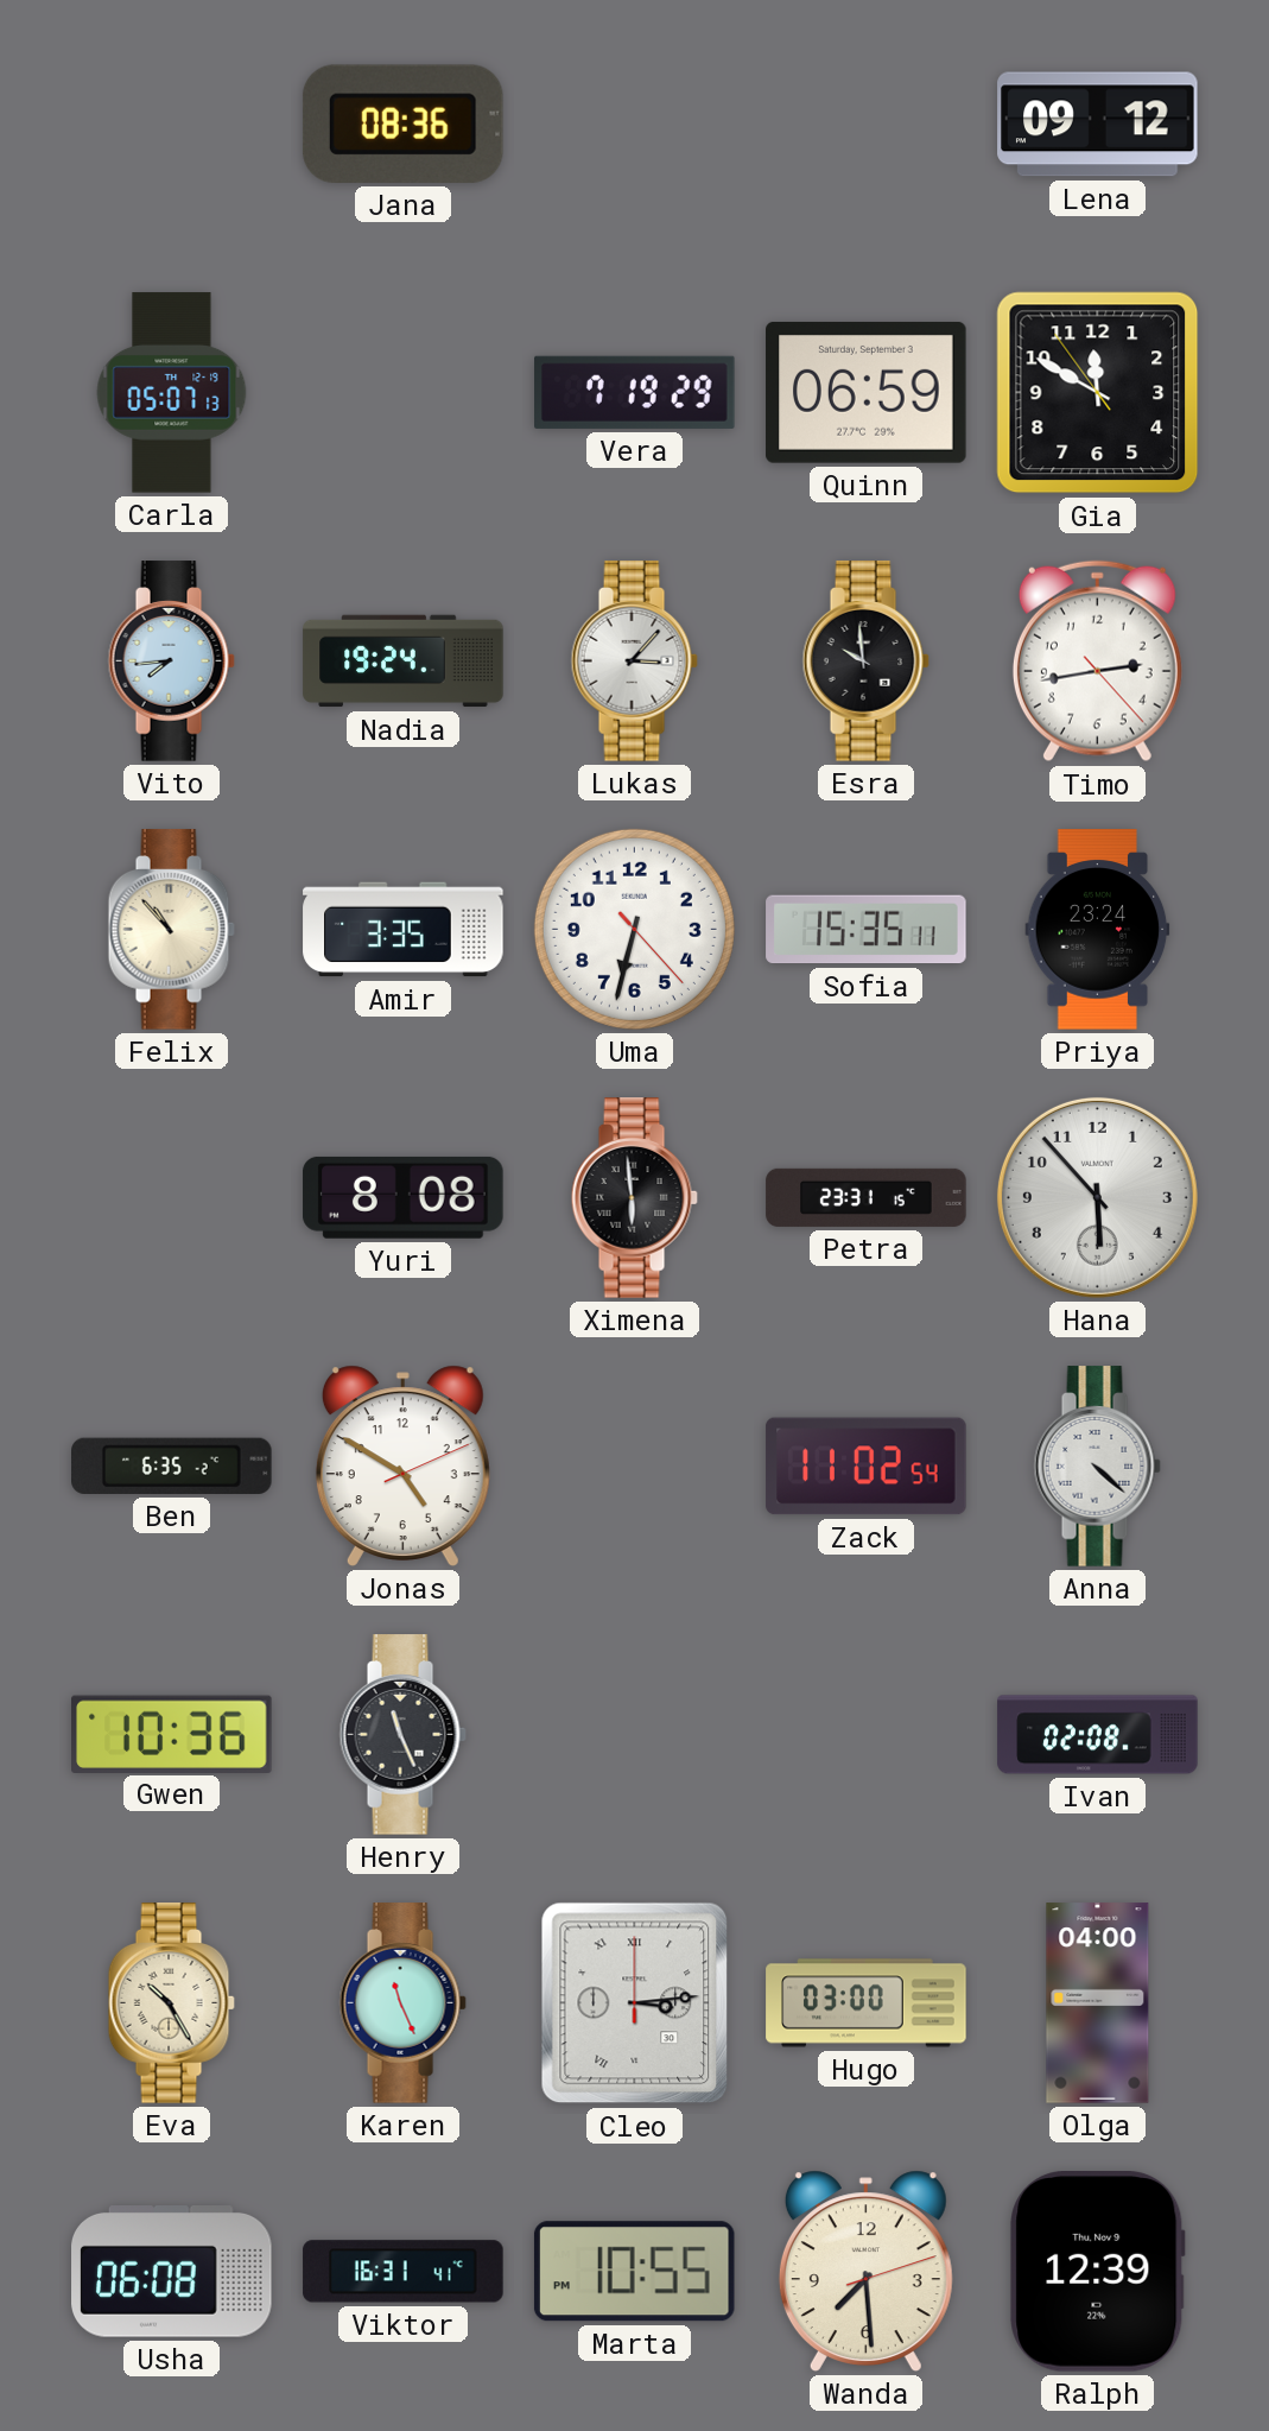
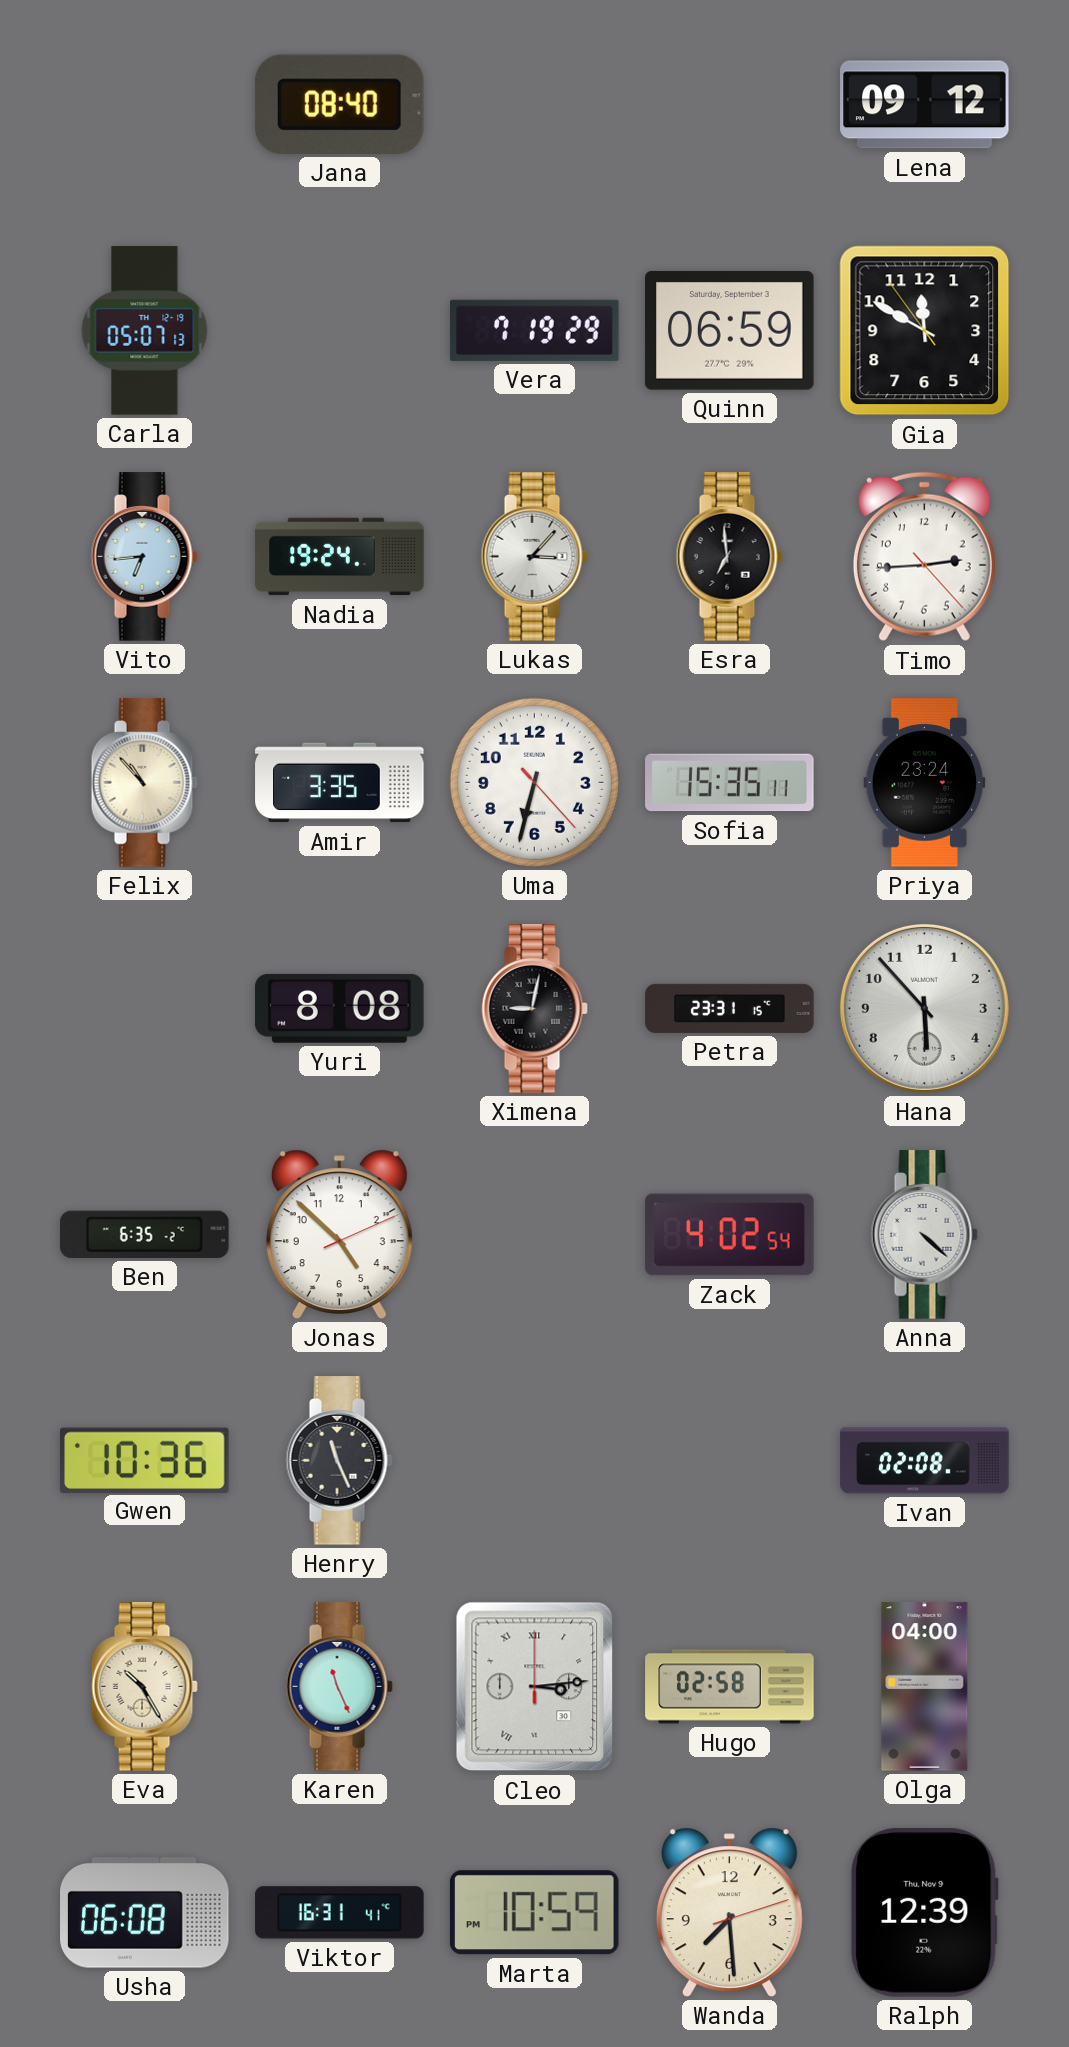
Jana: 08:36 -> 08:40
Vito: 7:44 -> 6:44
Esra: 9:59 -> 6:59
Timo: 2:43 -> 2:44
Ximena: 5:59 -> 9:02
Jonas: 4:50 -> 4:52
Zack: 11:02 -> 4:02
Hugo: 03:00 -> 02:58
Marta: 10:55 -> 10:59
